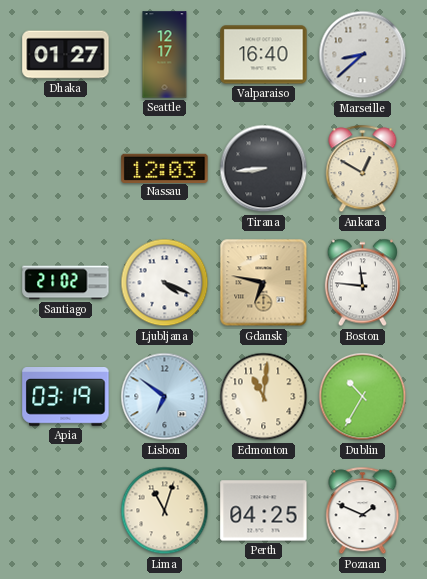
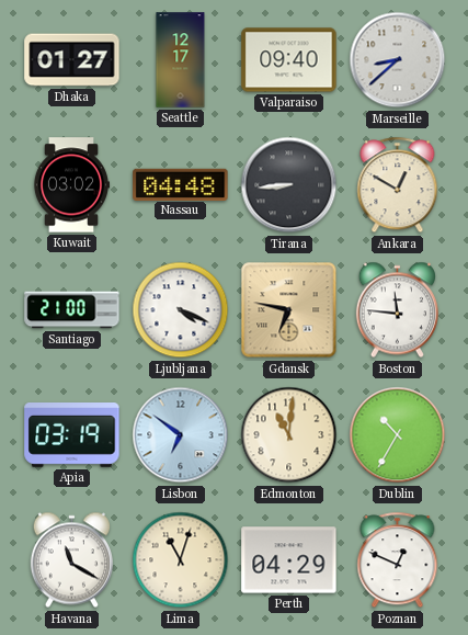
Valparaiso: 16:40 -> 09:40
Kuwait: none -> 03:02
Nassau: 12:03 -> 04:48
Santiago: 21:02 -> 21:00
Havana: none -> 11:20
Perth: 04:25 -> 04:29
Poznan: 1:49 -> 12:49
